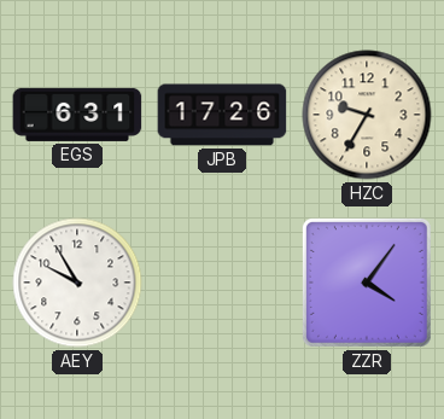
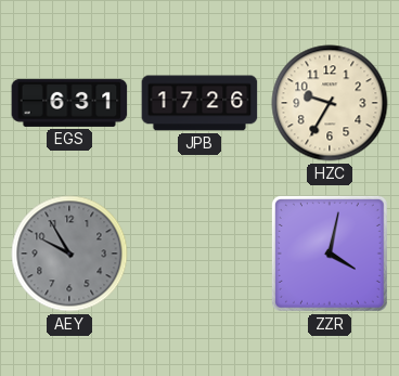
AEY dial: white -> grey
ZZR: 4:06 -> 4:02
